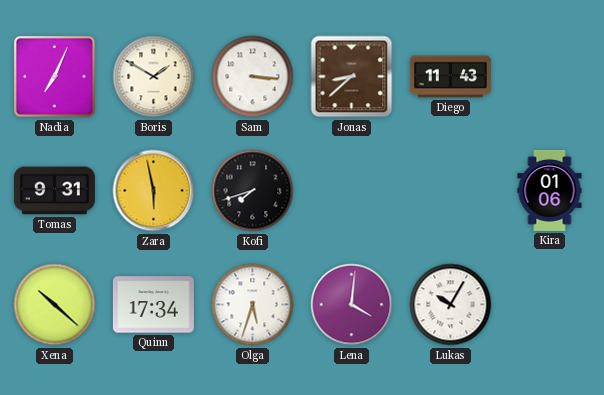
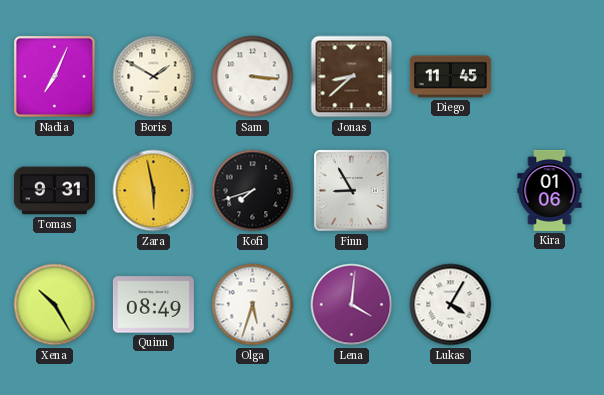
Diego: 11:43 -> 11:45
Finn: none -> 8:55
Xena: 10:22 -> 10:25
Quinn: 17:34 -> 08:49
Lukas: 10:05 -> 4:05
